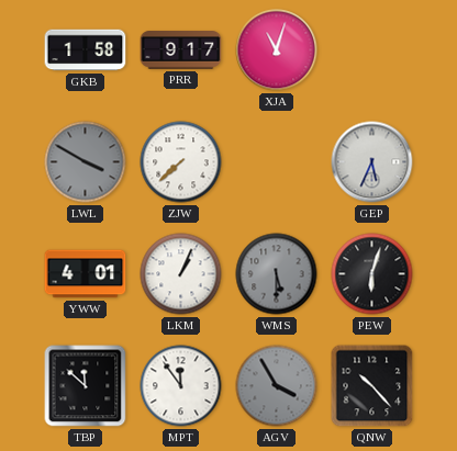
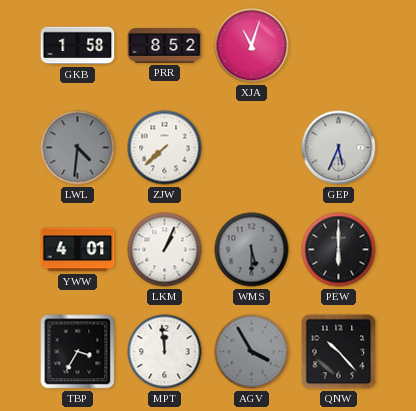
PRR: 9:17 -> 8:52
LWL: 3:50 -> 4:31
PEW: 6:03 -> 6:00
TBP: 11:52 -> 3:35
MPT: 11:54 -> 11:59
